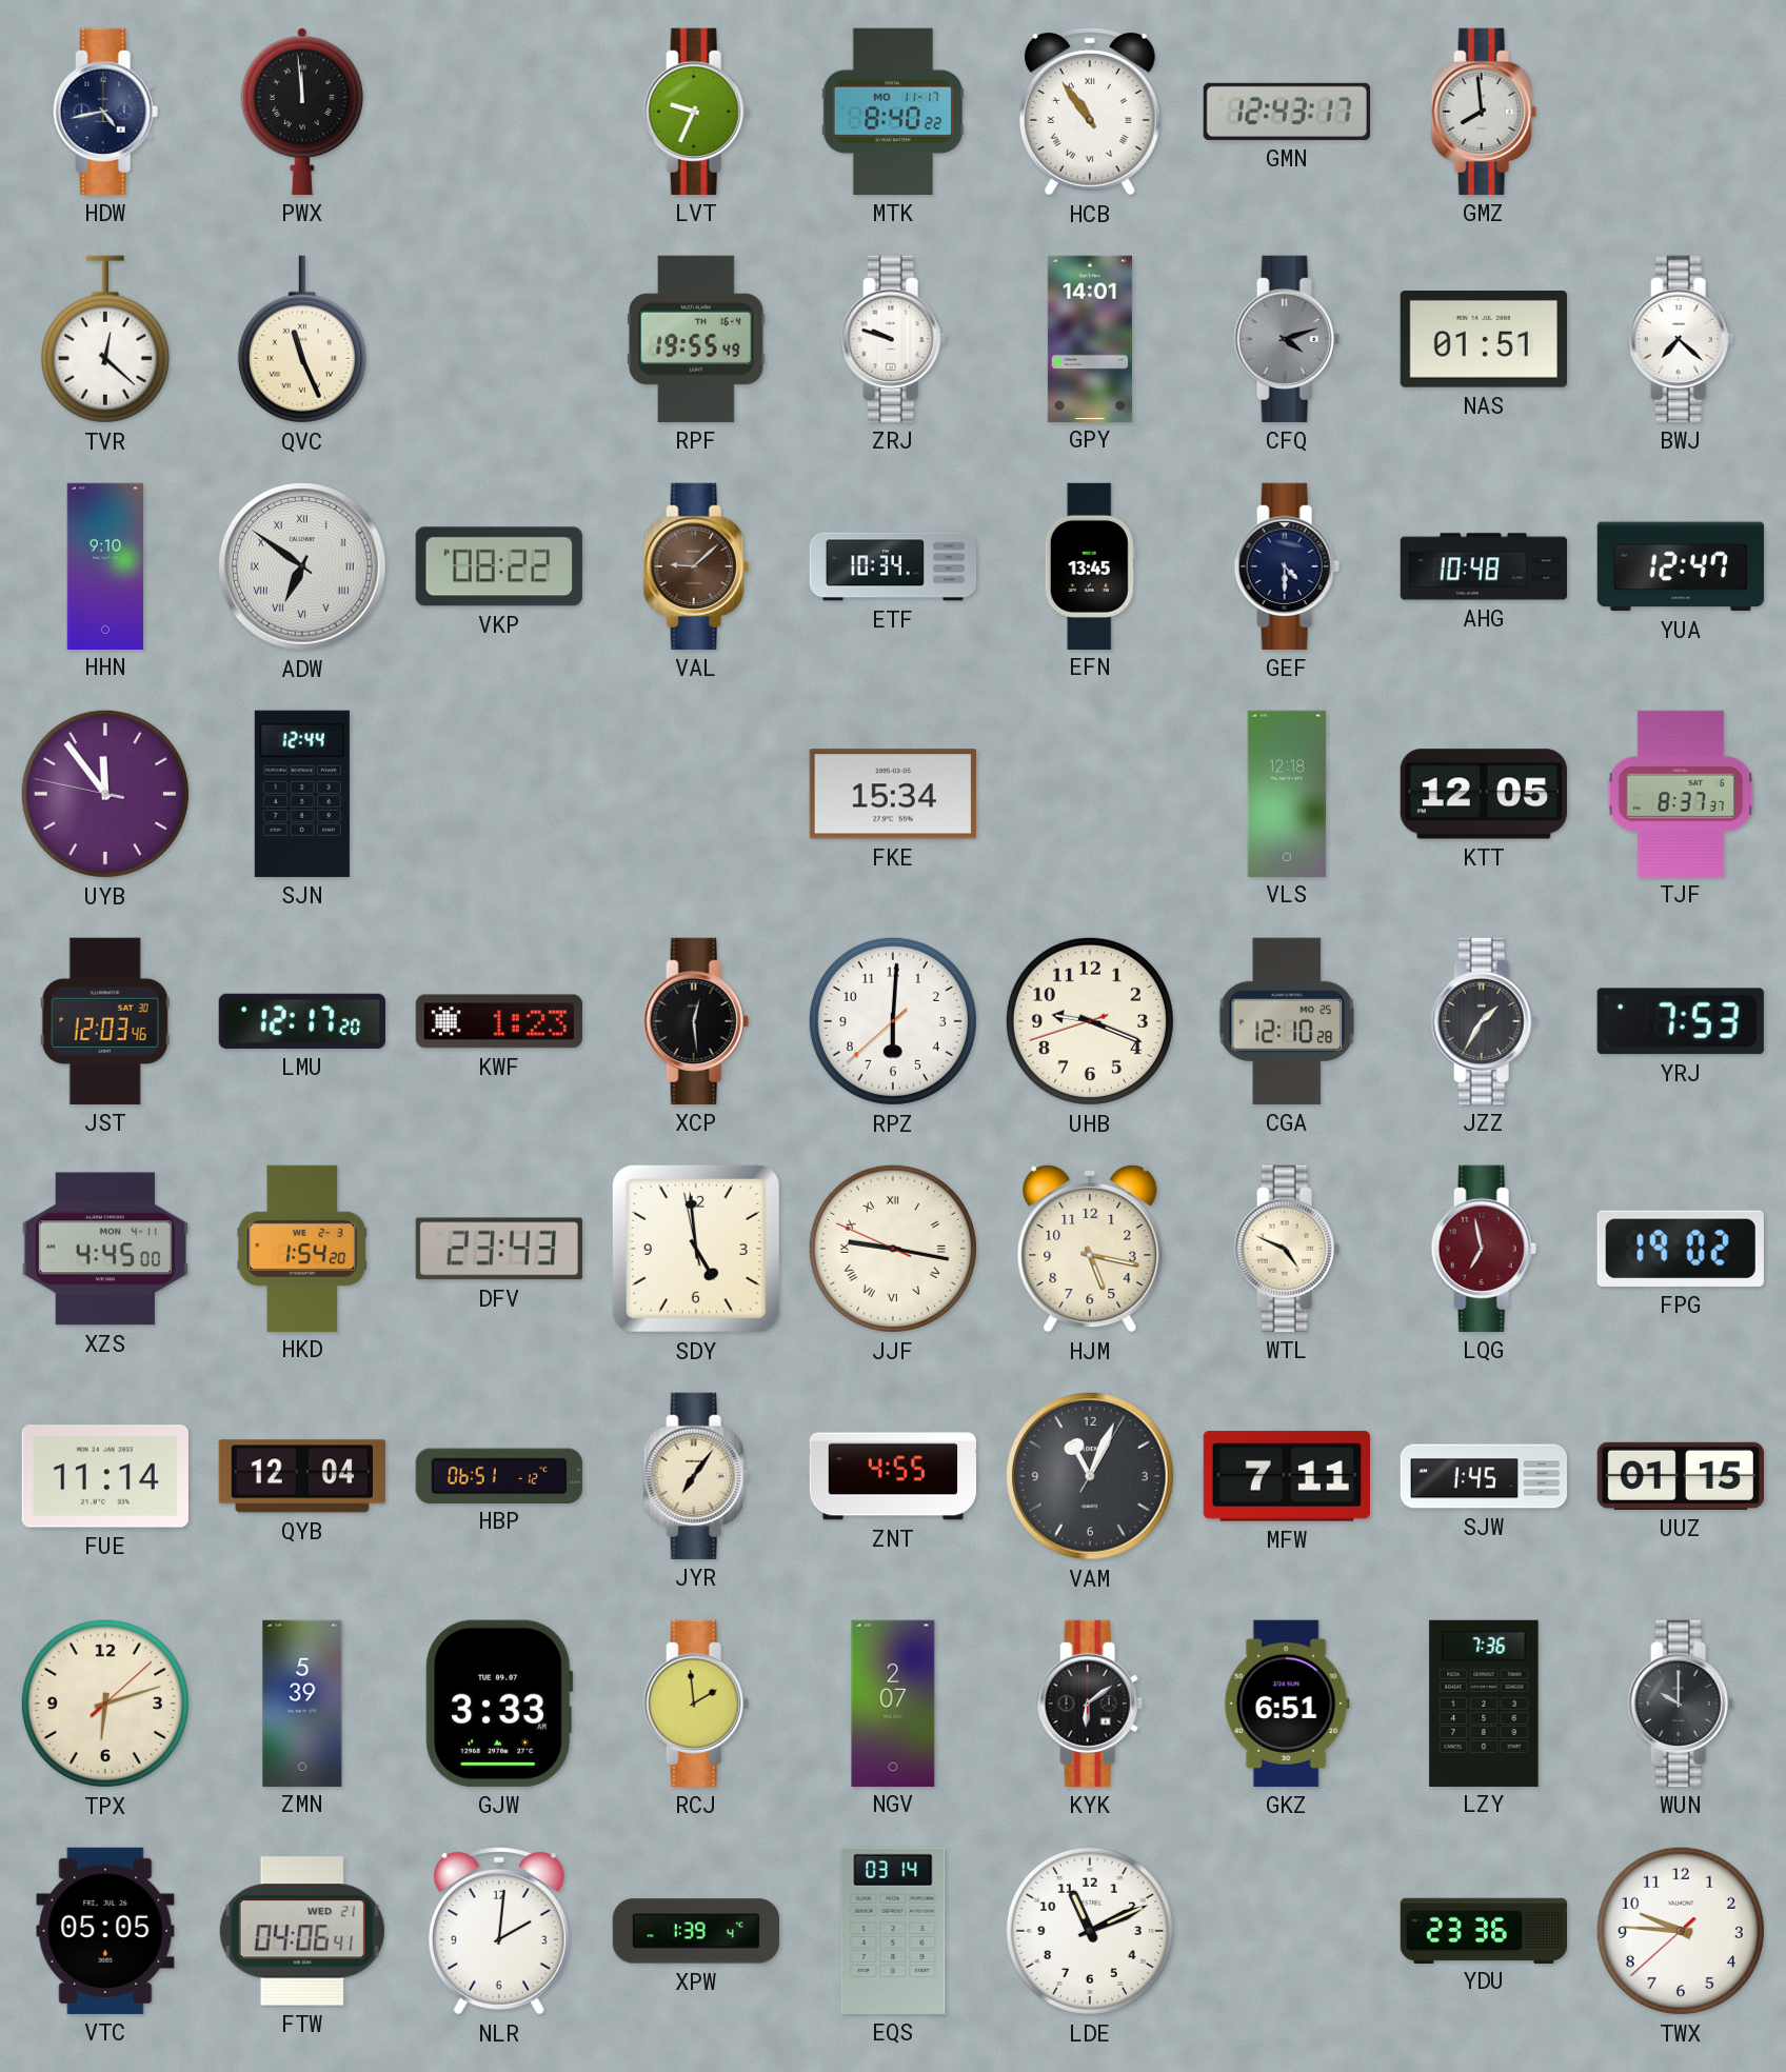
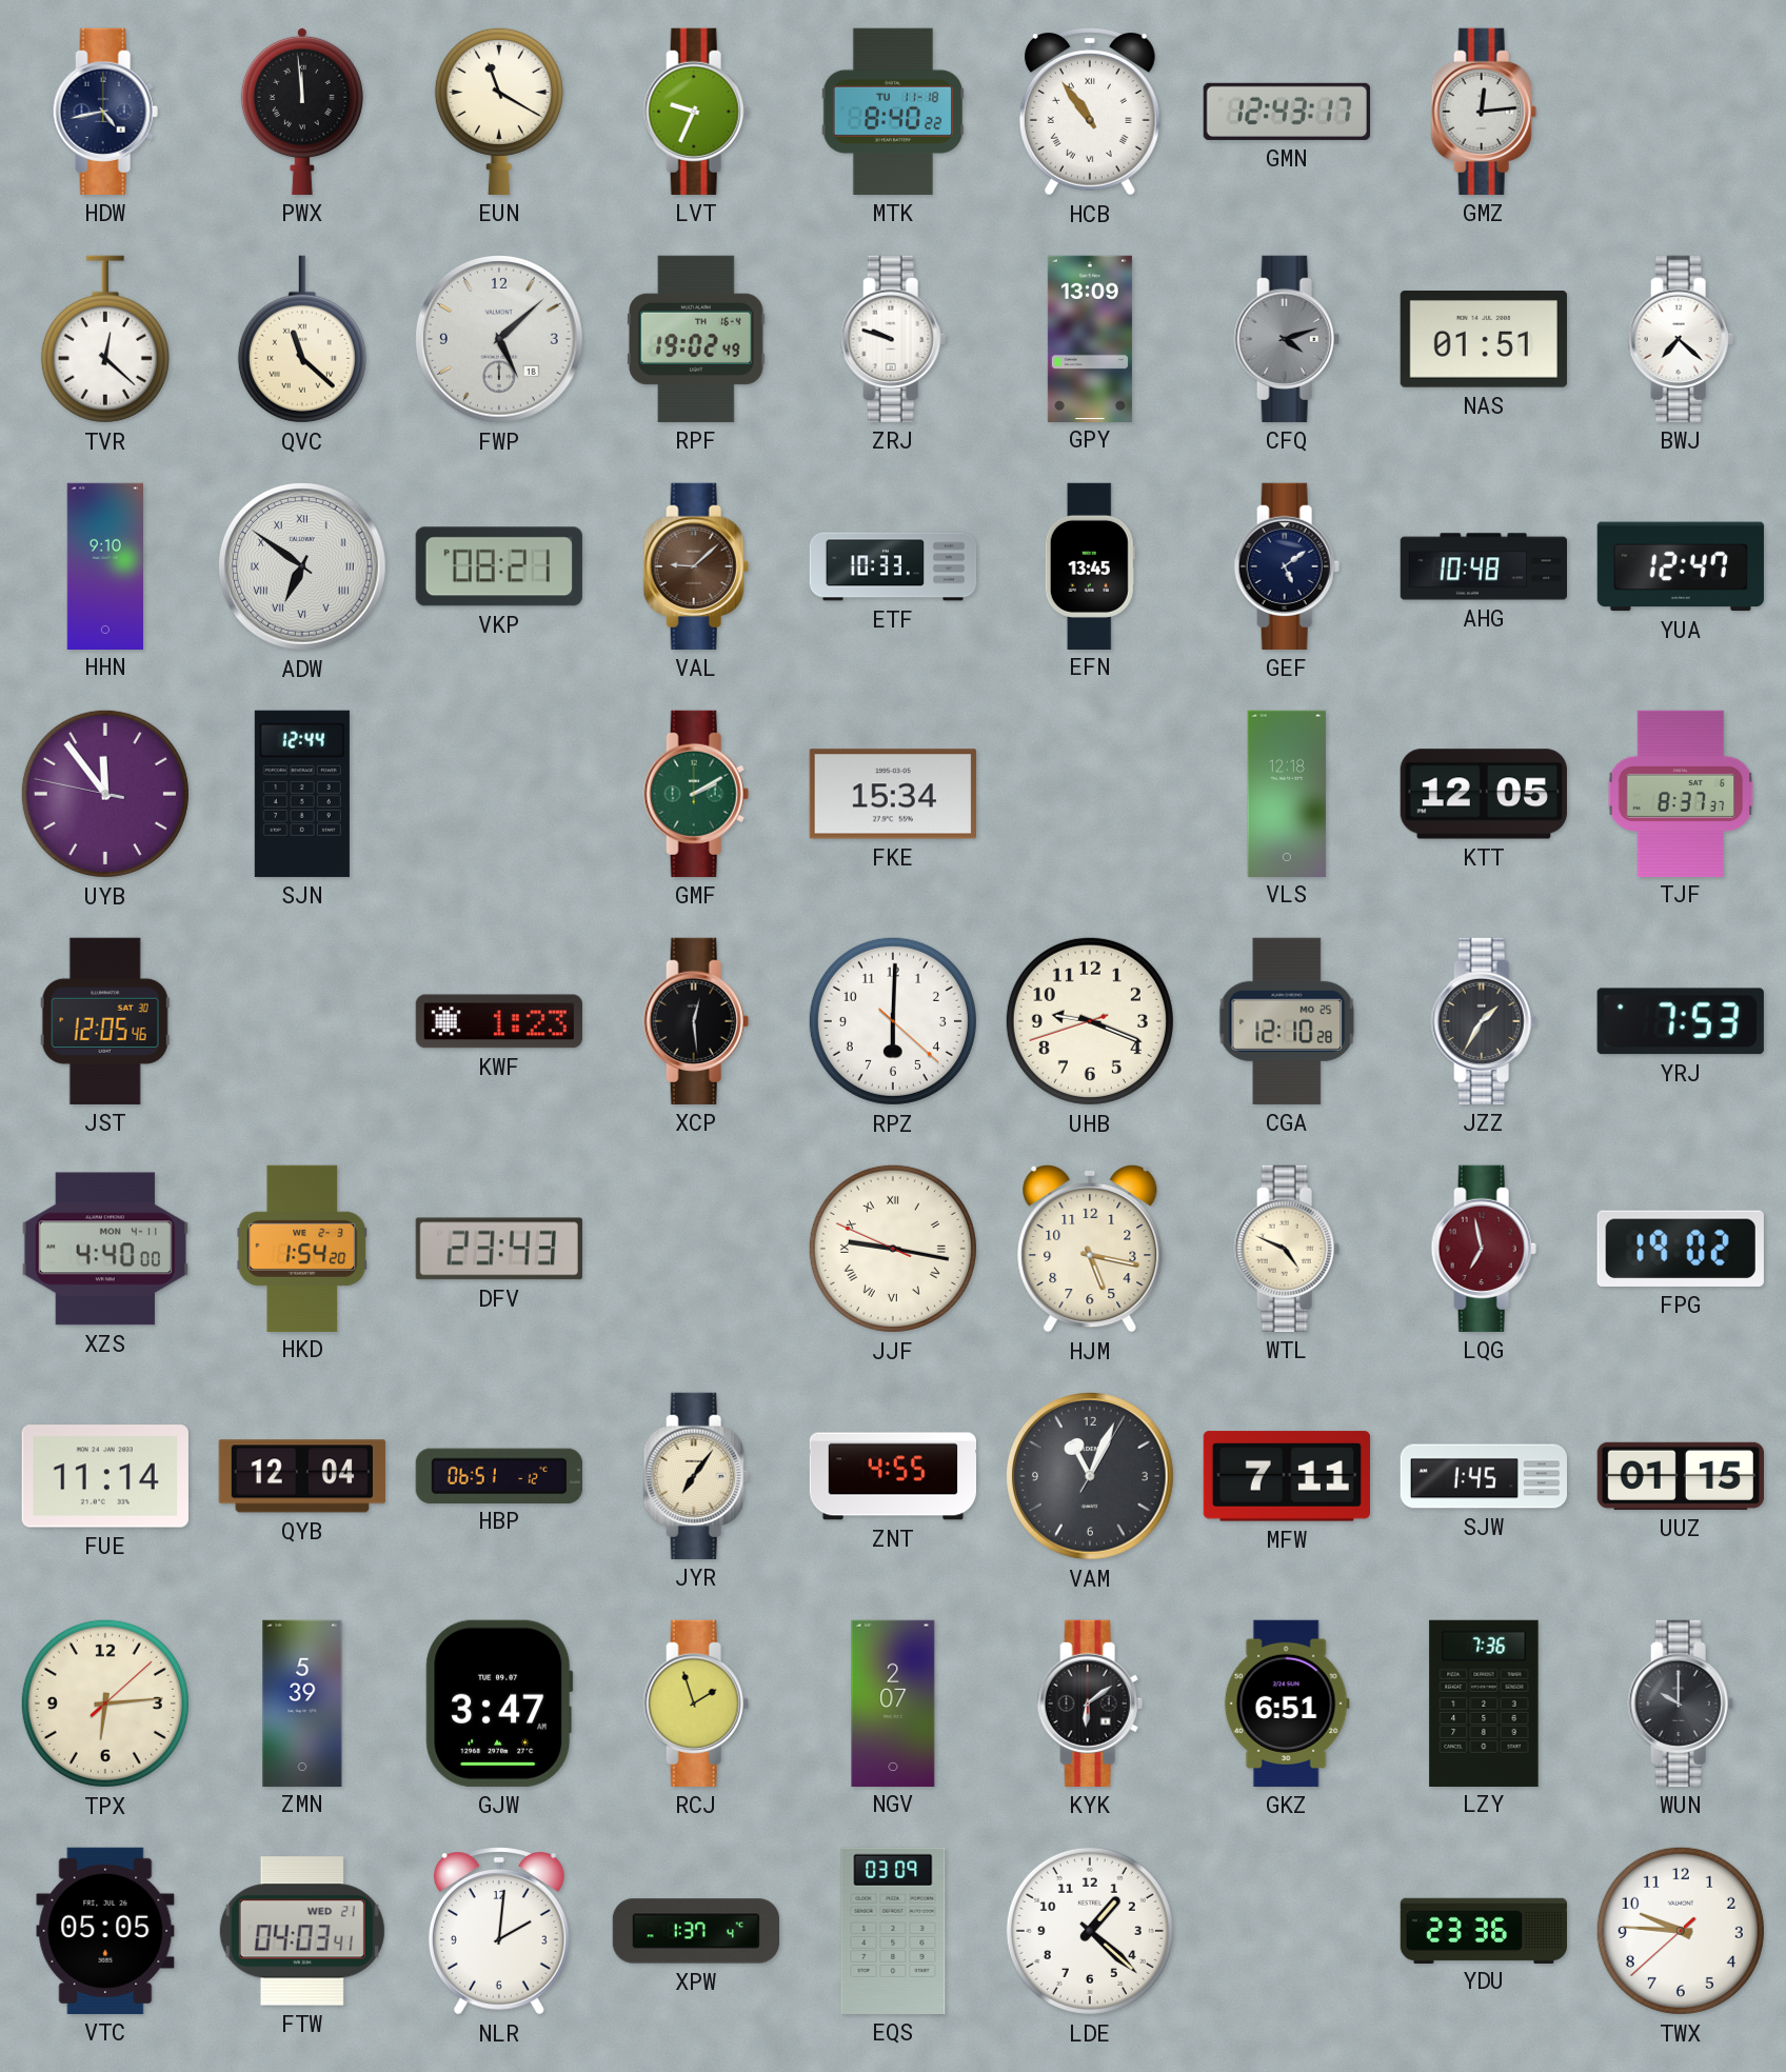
EUN: none -> 11:20
MTK date: MO 11-17 -> TU 11-18
GMZ: 7:59 -> 12:14
QVC: 11:26 -> 11:22
FWP: none -> 5:08
RPF: 19:55 -> 19:02
GPY: 14:01 -> 13:09
VKP: 08:22 -> 08:21
ETF: 10:34 -> 10:33
GEF: 4:30 -> 5:09
GMF: none -> 2:10
JST: 12:03 -> 12:05
LMU: 12:17 -> none
RPZ: 6:00:38 -> 6:00:22
XZS: 4:45 -> 4:40
SDY: 4:58 -> none
TPX: 6:12 -> 6:14
GJW: 3:33 -> 3:47
RCJ: 1:59 -> 1:57
FTW: 04:06 -> 04:03
XPW: 1:39 -> 1:37
EQS: 03:14 -> 03:09
LDE: 11:11 -> 1:22
